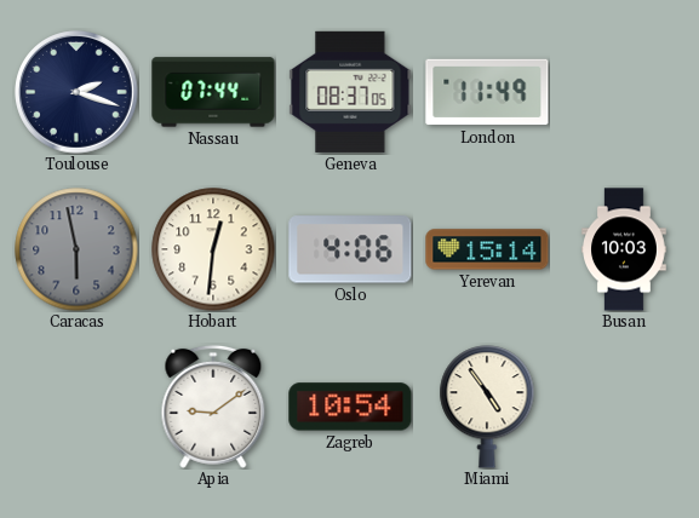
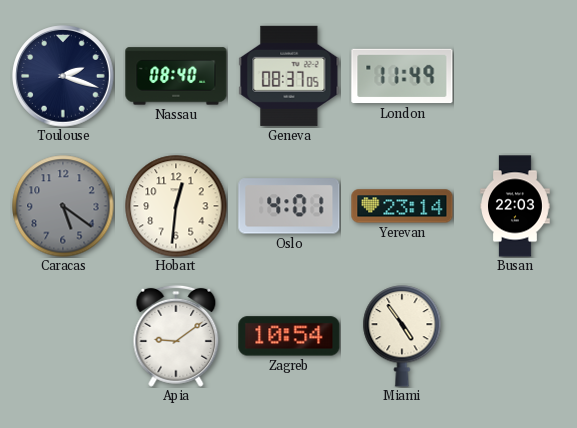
Nassau: 07:44 -> 08:40
Caracas: 5:58 -> 5:21
Oslo: 4:06 -> 4:01
Yerevan: 15:14 -> 23:14
Busan: 10:03 -> 22:03
